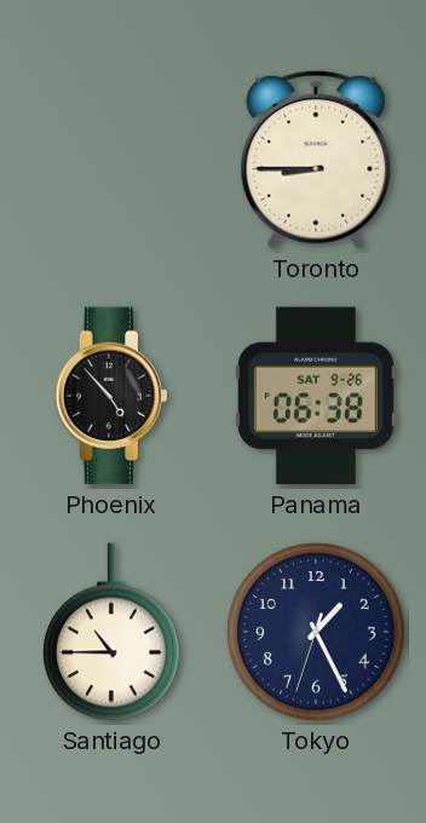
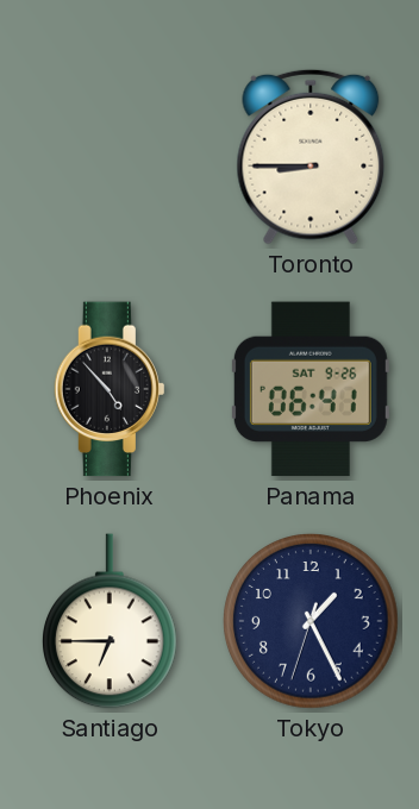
Panama: 06:38 -> 06:41
Santiago: 10:45 -> 6:45
